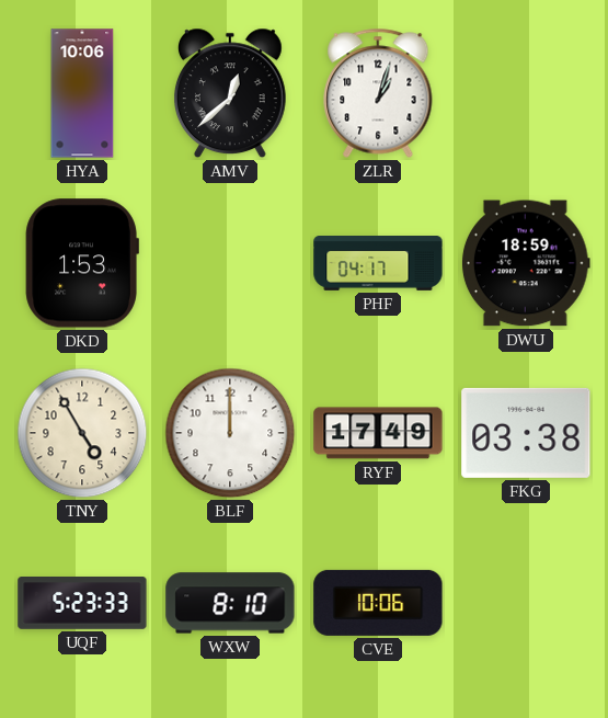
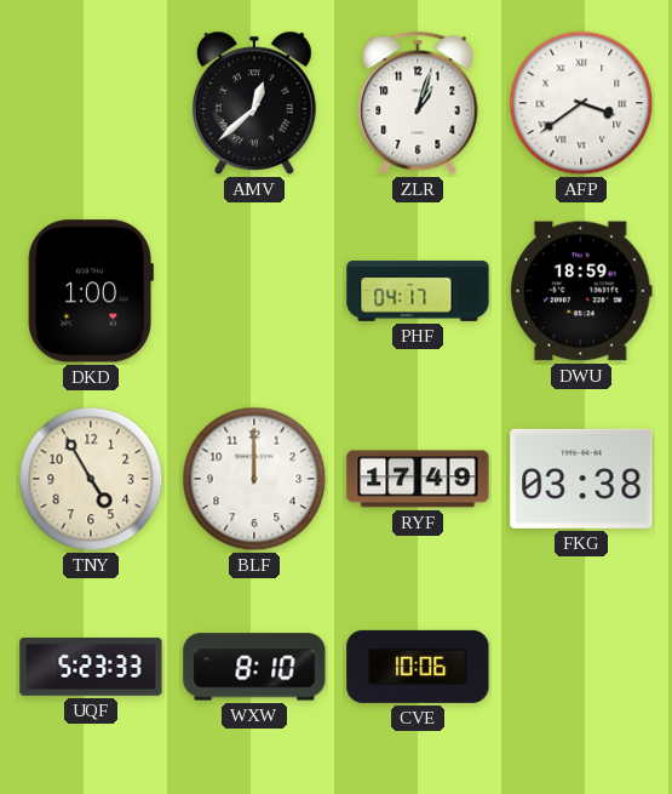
HYA: 10:06 -> none
AFP: none -> 3:39
DKD: 1:53 -> 1:00
